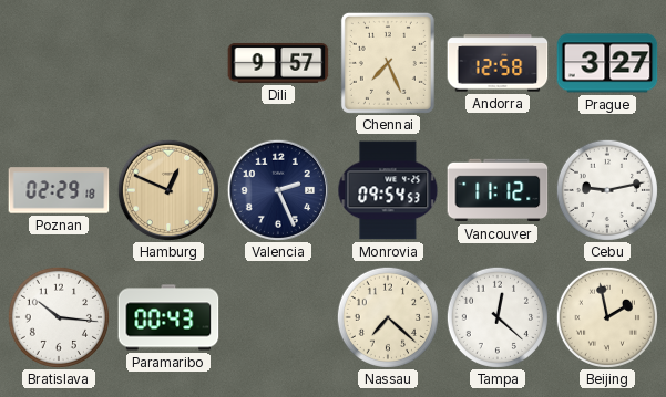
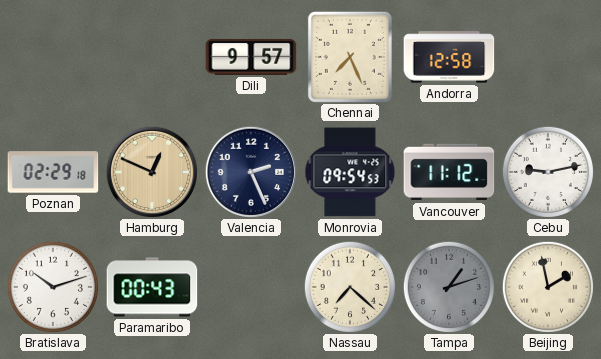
Prague: 3:27 -> none
Bratislava: 10:16 -> 10:12
Tampa: 12:22 -> 1:12
Tampa dial: white -> grey
